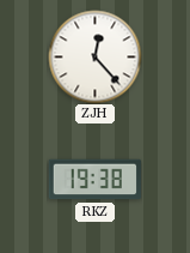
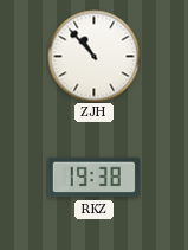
ZJH: 12:23 -> 10:53
